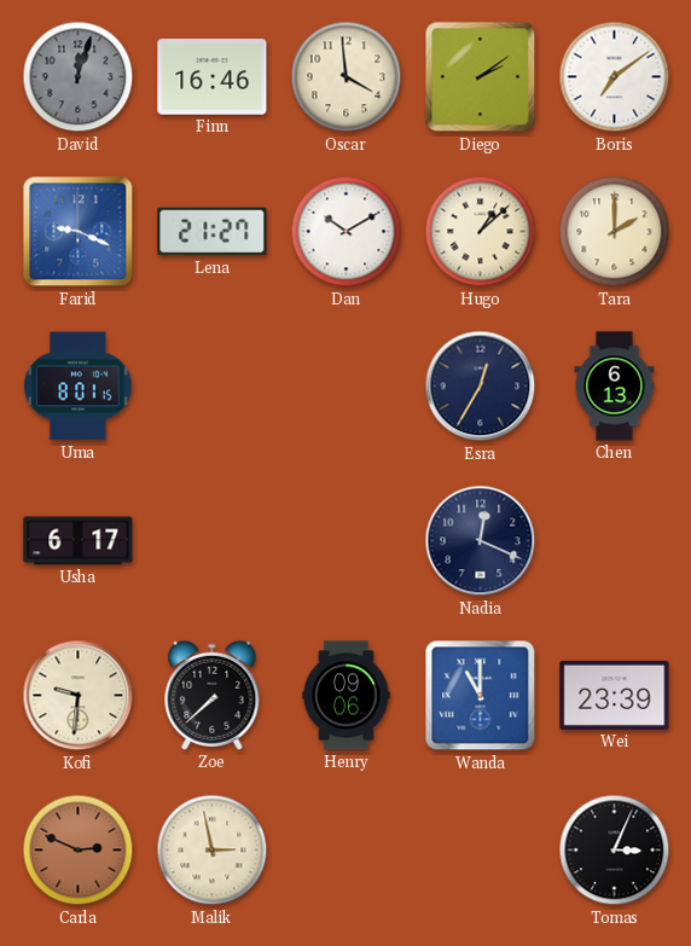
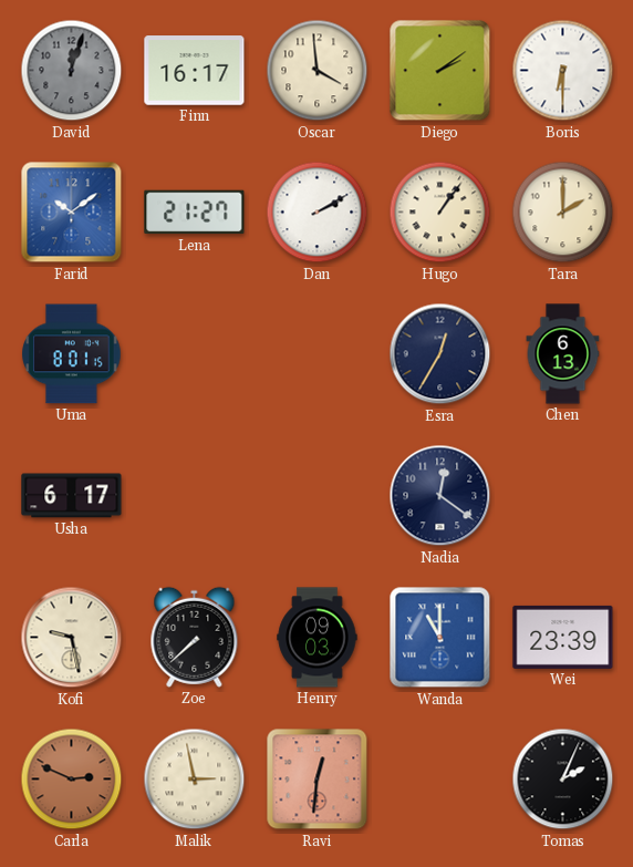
Finn: 16:46 -> 16:17
Boris: 7:09 -> 6:30
Farid: 9:19 -> 10:09
Dan: 10:10 -> 2:10
Hugo: 1:08 -> 1:06
Nadia: 12:19 -> 12:21
Kofi: 9:31 -> 9:28
Henry: 09:06 -> 09:03
Ravi: none -> 12:31
Tomas: 3:04 -> 2:04
